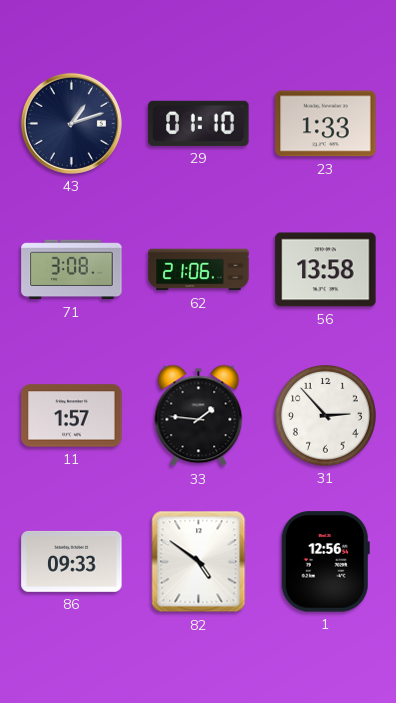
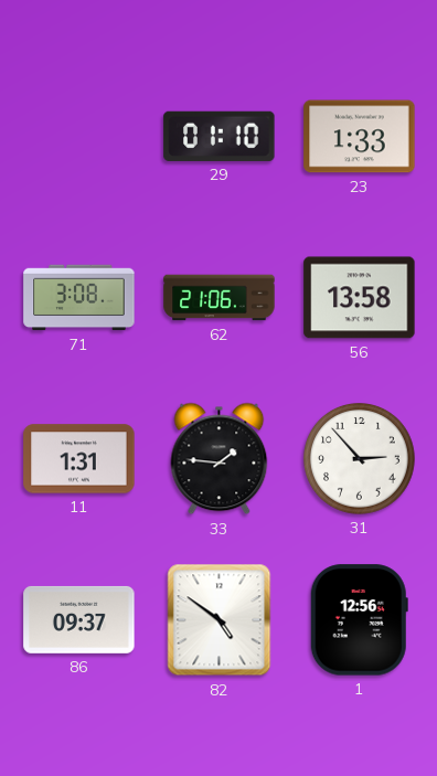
43: 1:12 -> none
11: 1:57 -> 1:31
86: 09:33 -> 09:37
